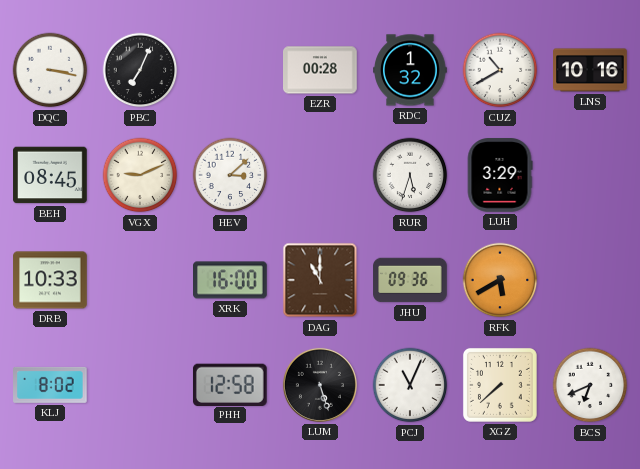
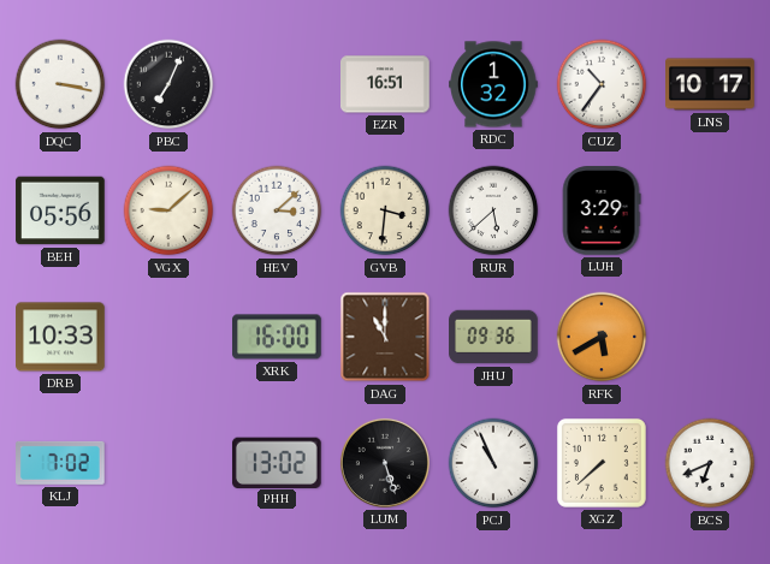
EZR: 00:28 -> 16:51
CUZ: 10:40 -> 10:36
LNS: 10:16 -> 10:17
BEH: 08:45 -> 05:56
VGX: 9:11 -> 9:08
GVB: none -> 3:31
RUR: 5:33 -> 5:38
KLJ: 8:02 -> 7:02
PHH: 12:58 -> 13:02
PCJ: 11:04 -> 10:56
